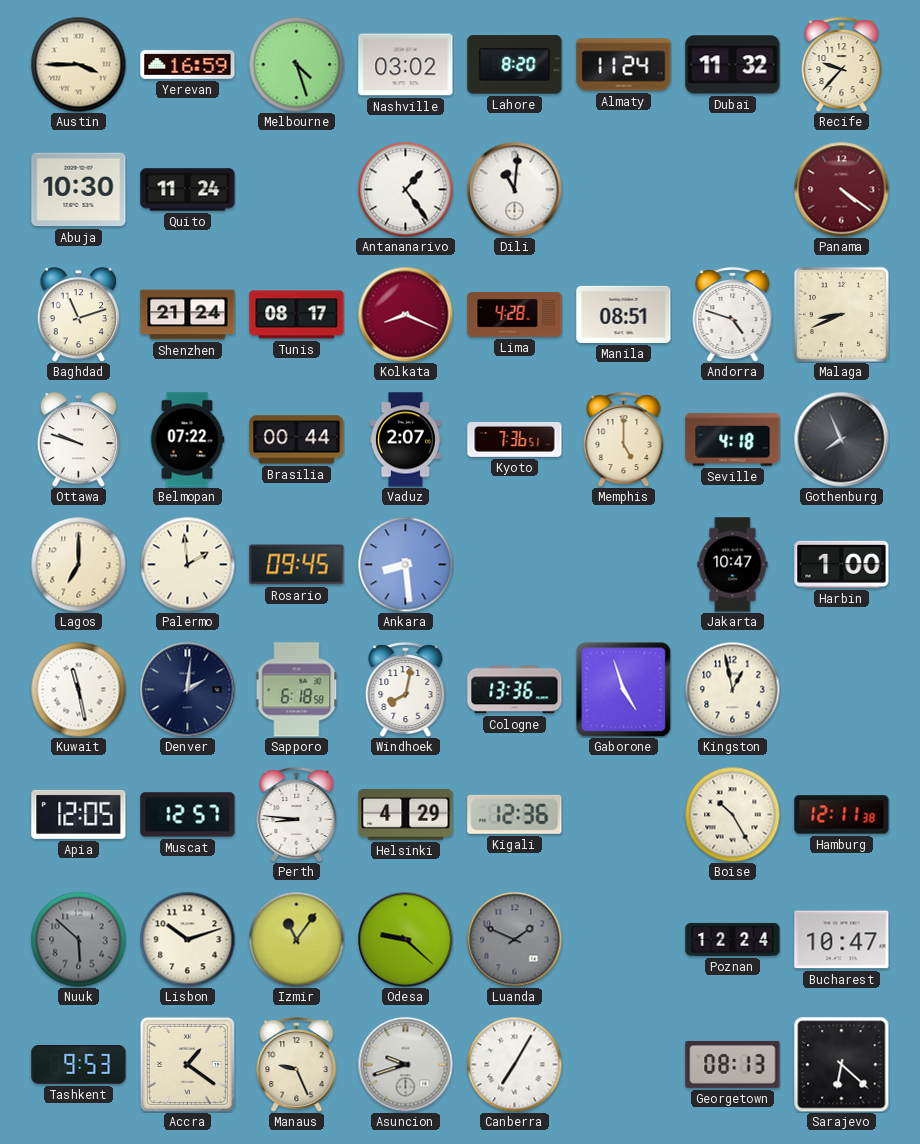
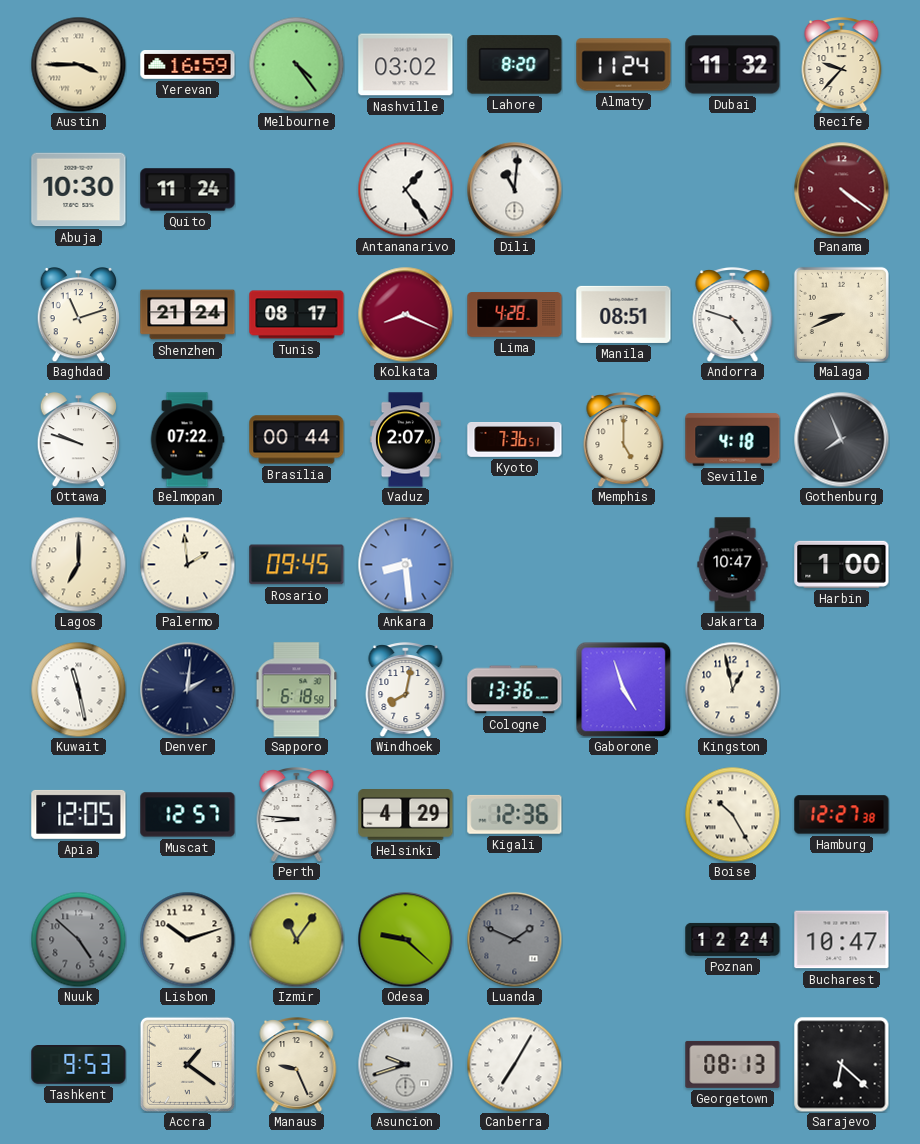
Melbourne: 4:27 -> 4:24
Hamburg: 12:11 -> 12:27
Nuuk: 5:52 -> 4:52
